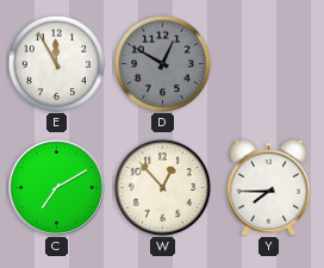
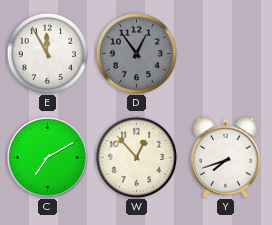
D: 12:50 -> 12:54
Y: 7:45 -> 7:42
